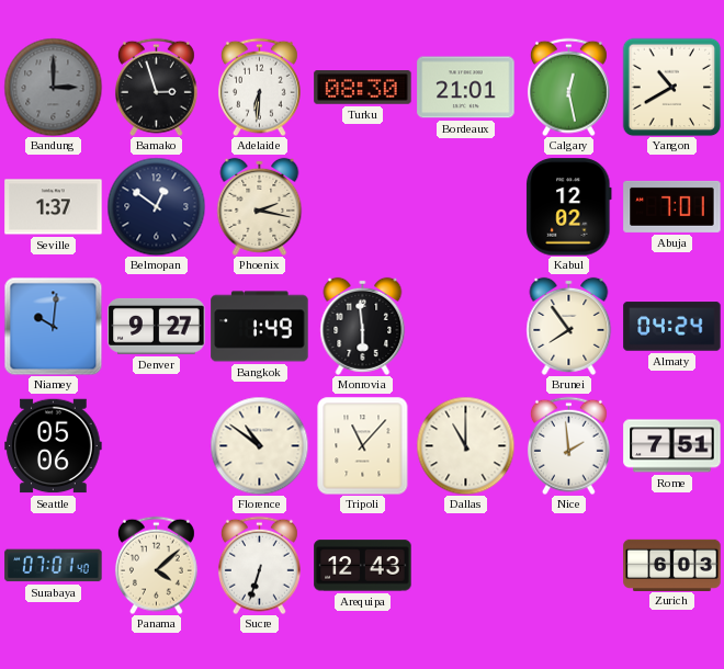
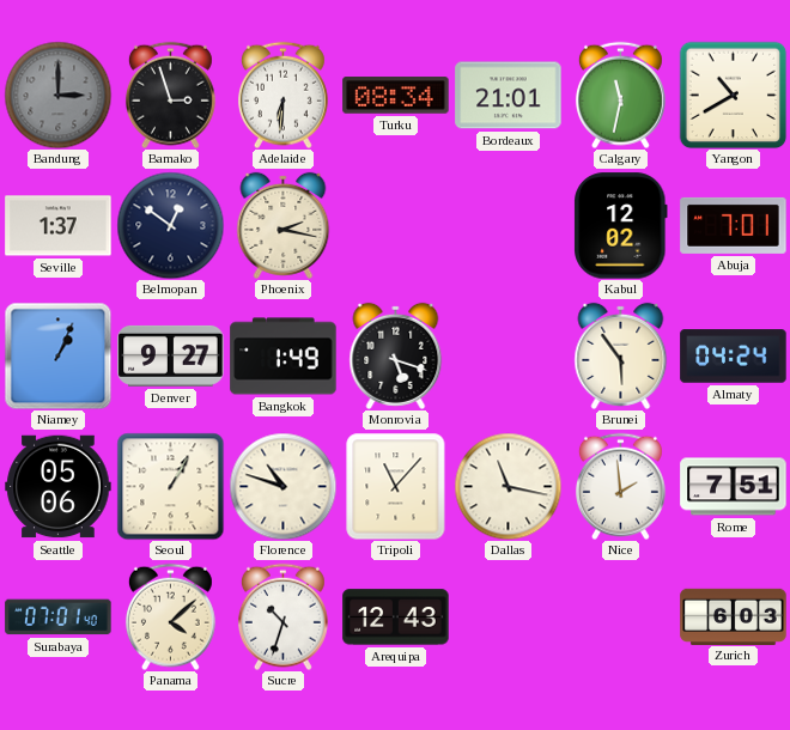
Turku: 08:30 -> 08:34
Calgary: 12:28 -> 11:32
Niamey: 10:01 -> 1:04
Monrovia: 5:59 -> 5:18
Brunei: 7:54 -> 5:54
Seoul: none -> 1:05
Florence: 10:51 -> 10:48
Dallas: 11:00 -> 11:17
Sucre: 6:33 -> 10:33
